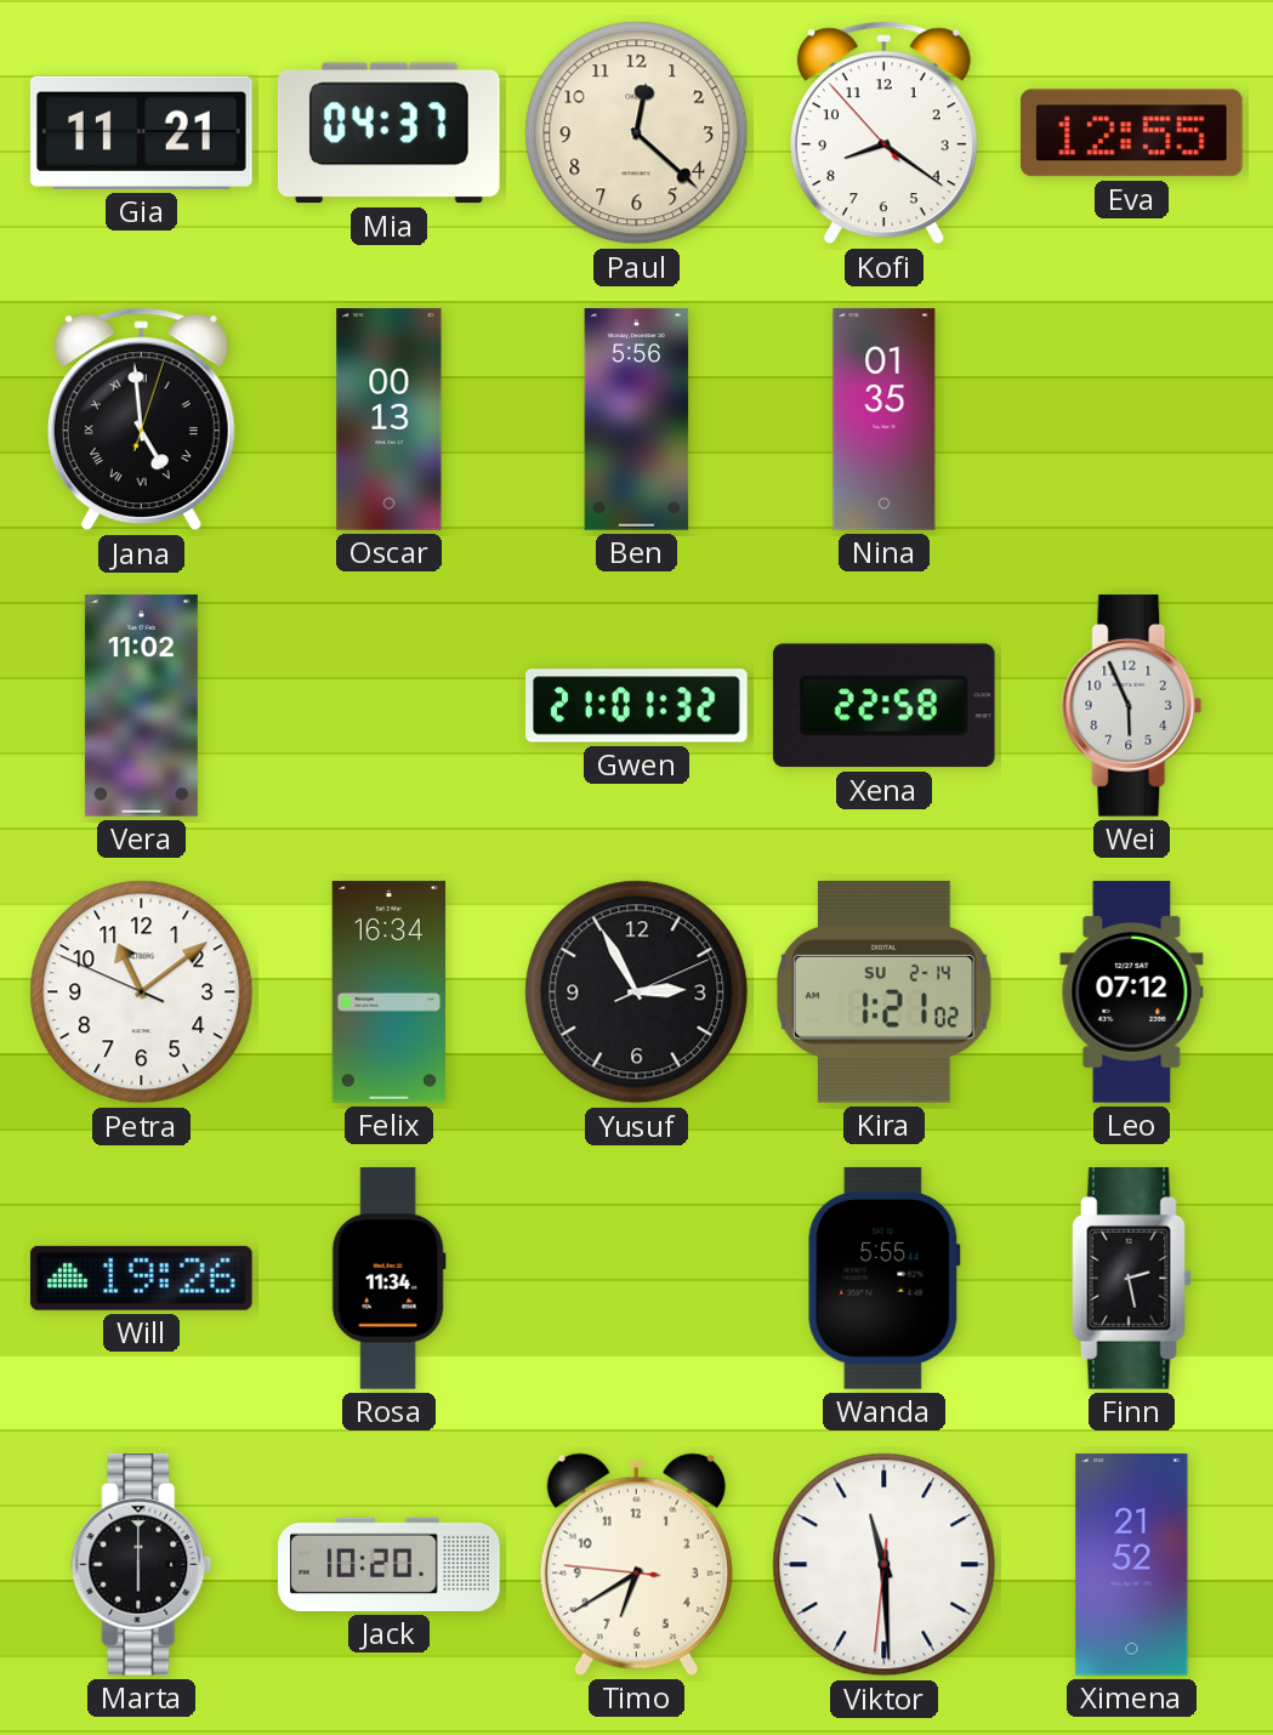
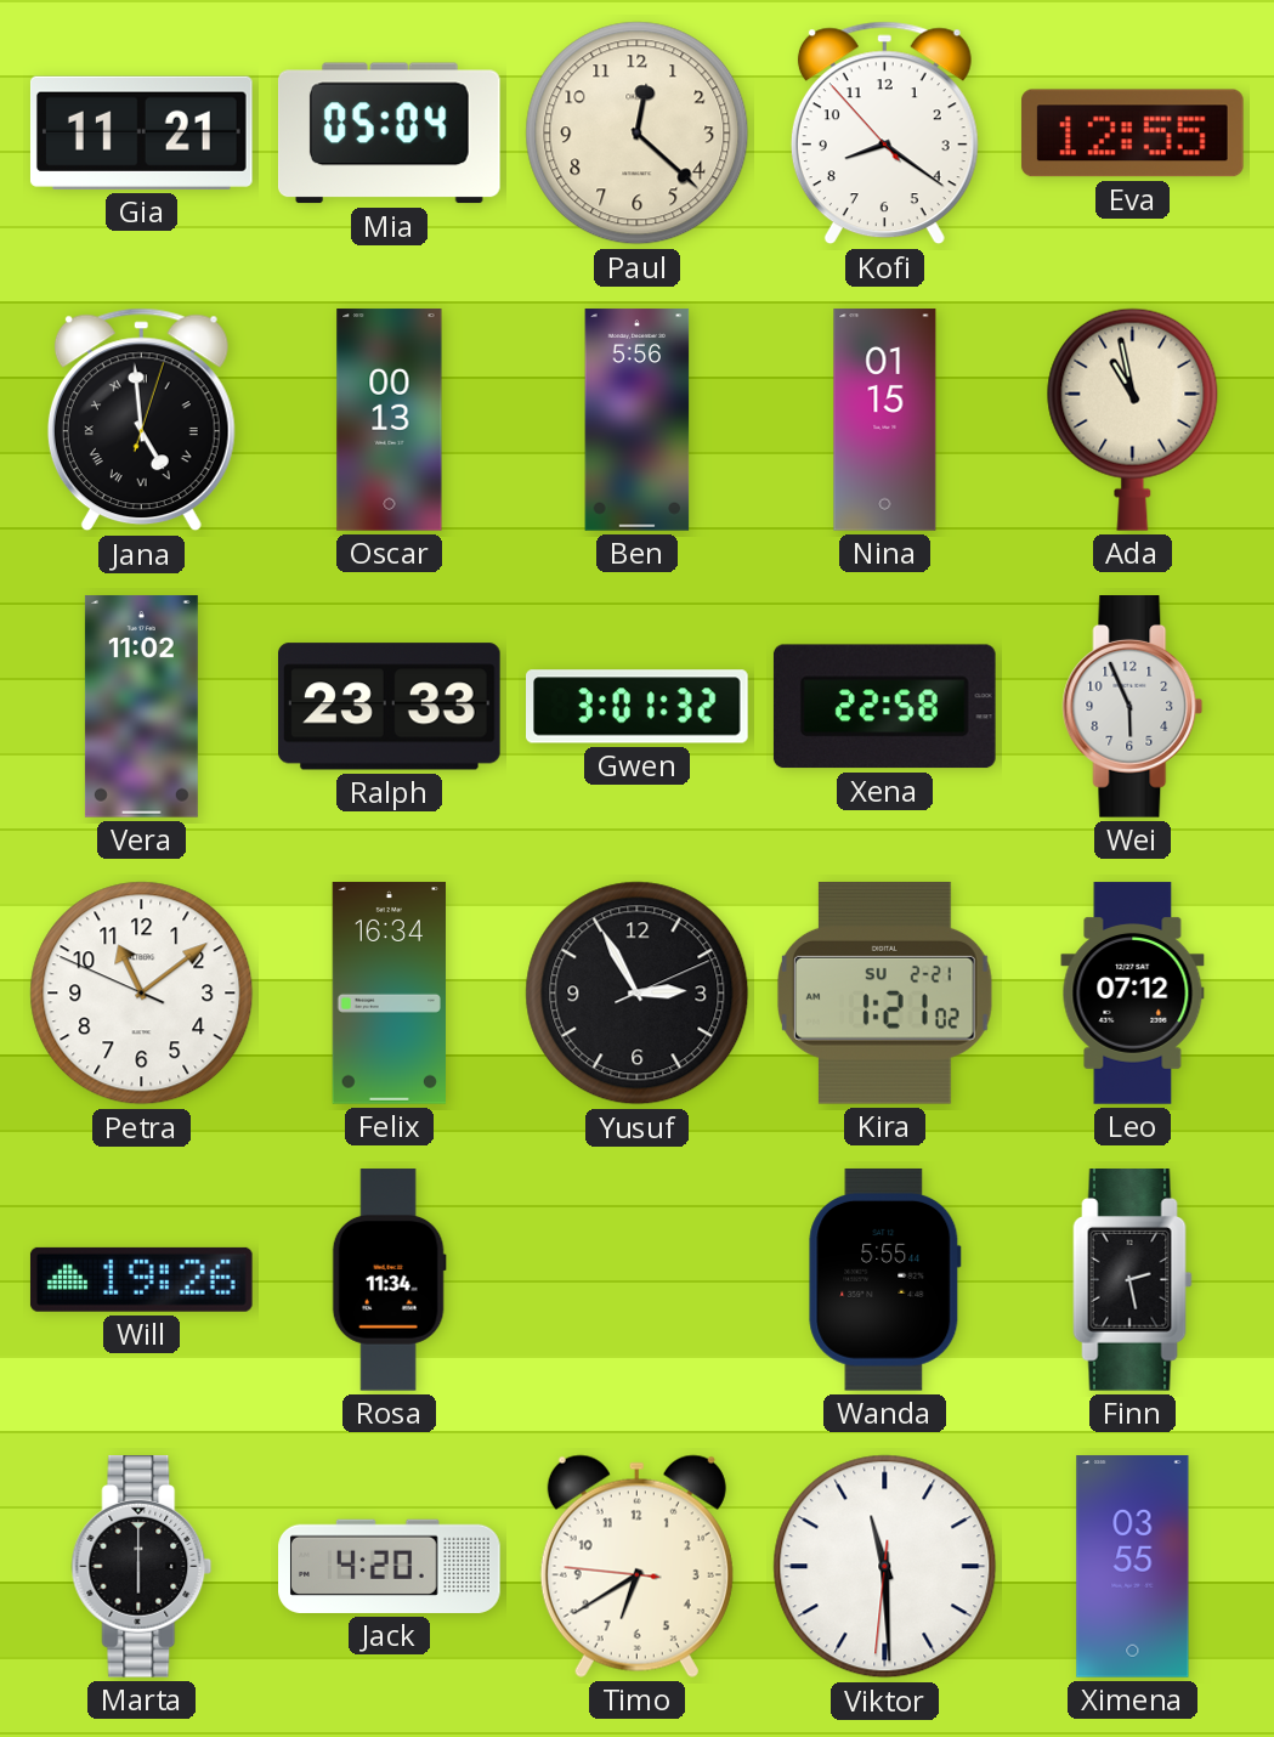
Mia: 04:37 -> 05:04
Nina: 01:35 -> 01:15
Ada: none -> 10:58
Ralph: none -> 23:33
Gwen: 21:01 -> 3:01
Kira date: SU 2-14 -> SU 2-21
Jack: 10:20 -> 4:20
Ximena: 21:52 -> 03:55
